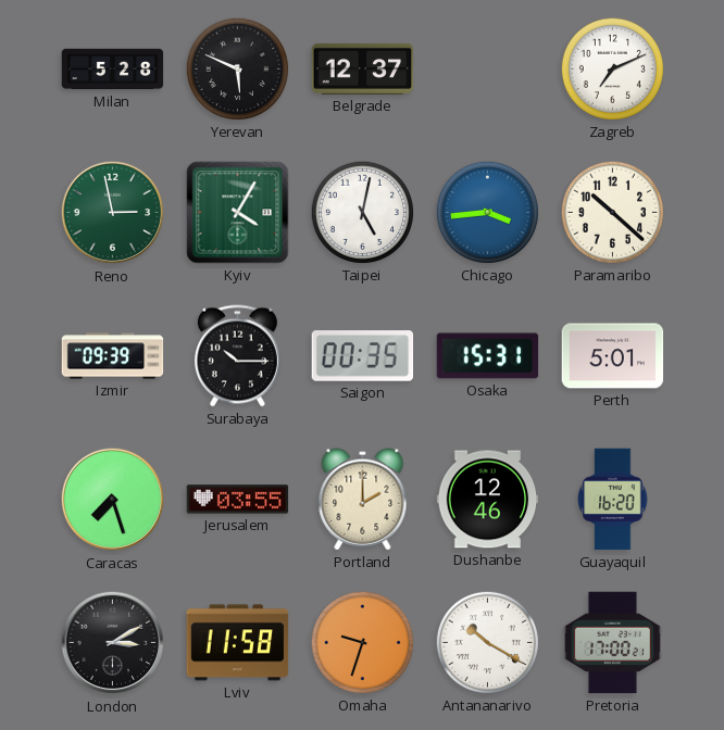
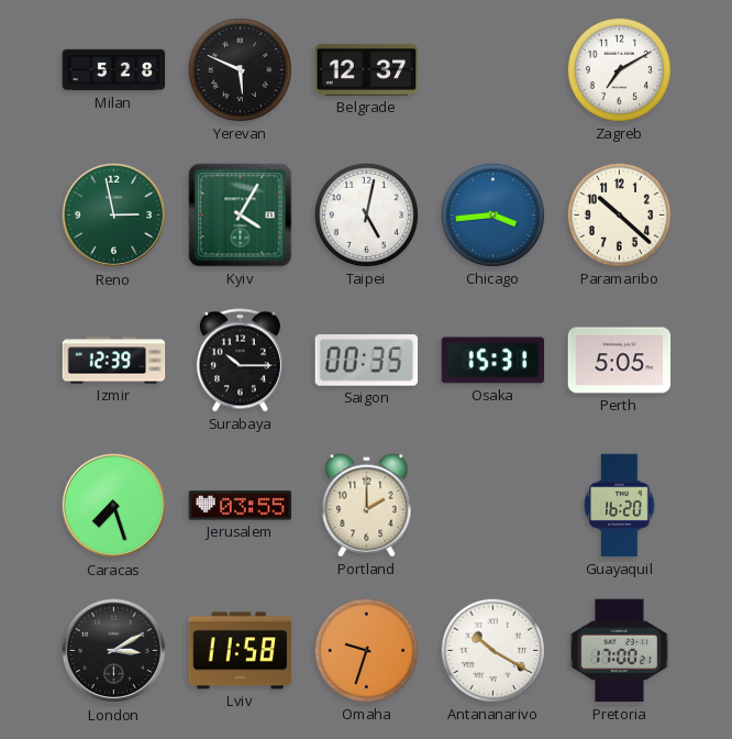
Zagreb: 7:11 -> 7:10
Izmir: 09:39 -> 12:39
Perth: 5:01 -> 5:05
Dushanbe: 12:46 -> none
